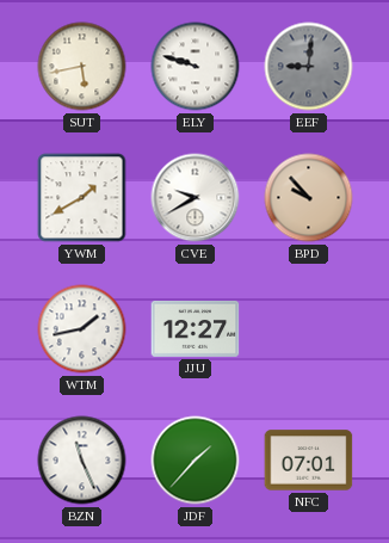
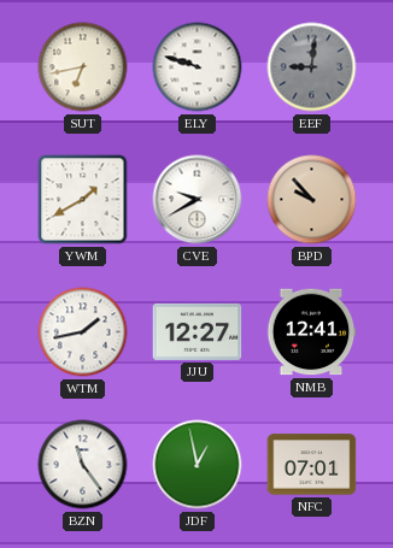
SUT: 5:43 -> 6:43
NMB: none -> 12:41
BZN: 11:26 -> 11:24
JDF: 1:37 -> 12:58
